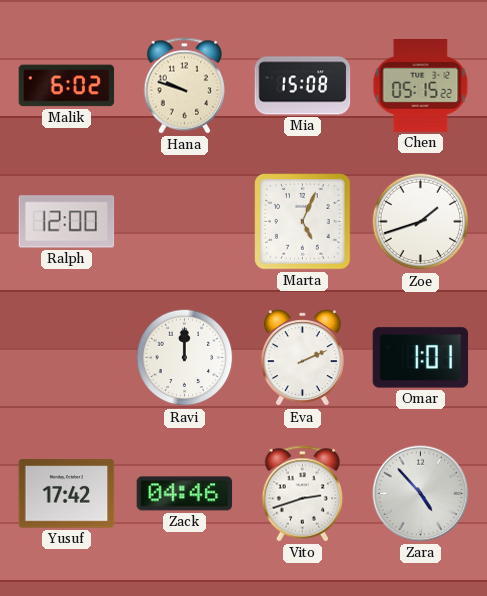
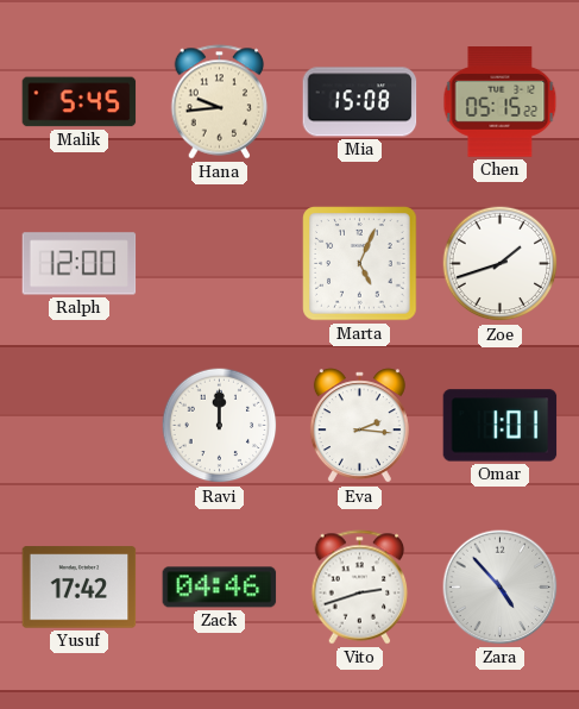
Malik: 6:02 -> 5:45
Hana: 9:48 -> 9:44
Eva: 2:11 -> 2:16
